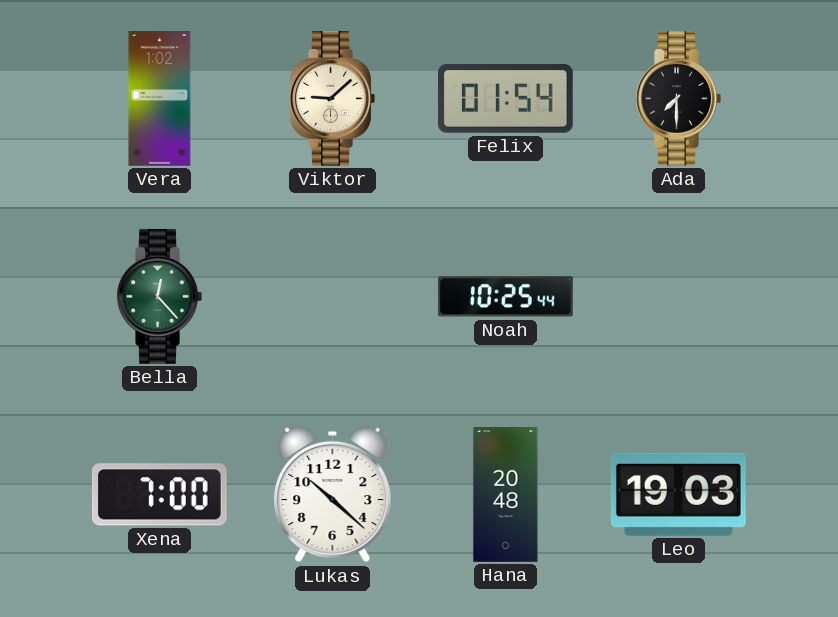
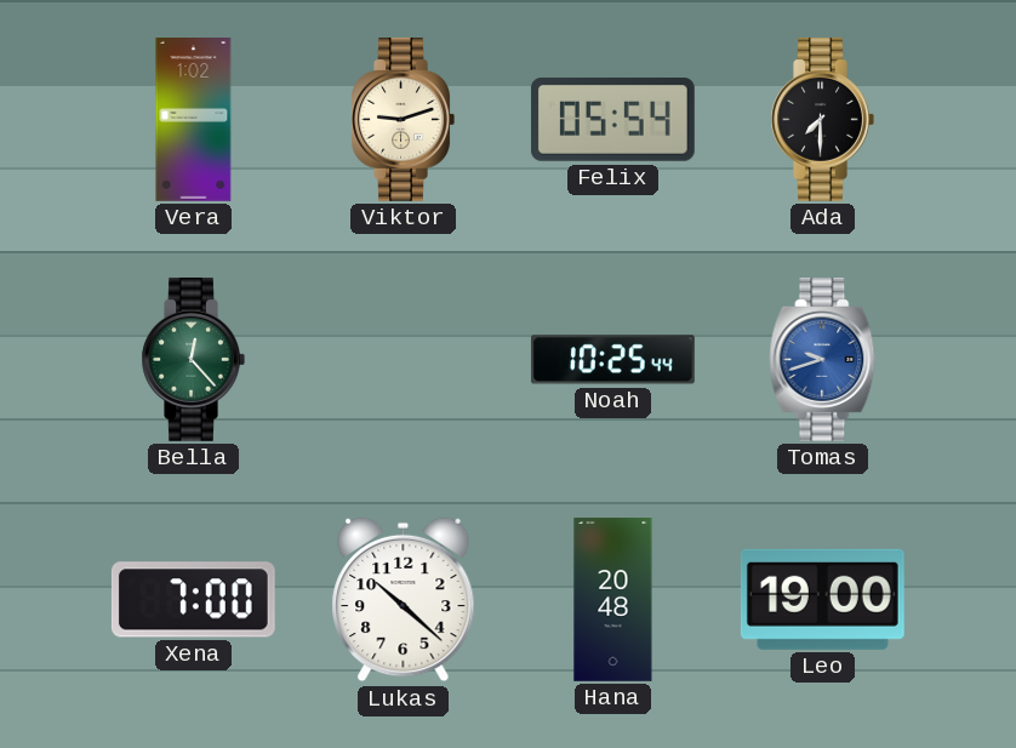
Viktor: 9:08 -> 9:12
Felix: 01:54 -> 05:54
Tomas: none -> 9:42
Leo: 19:03 -> 19:00
